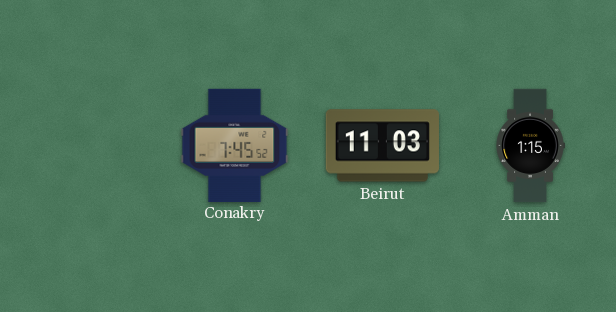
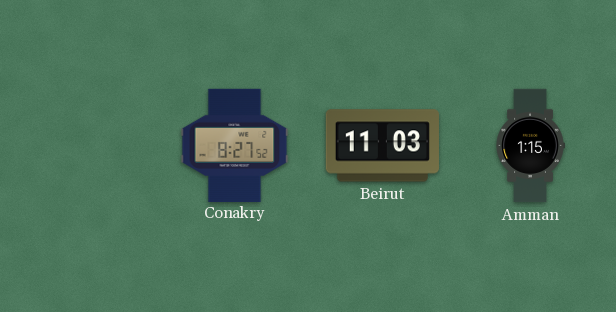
Conakry: 7:45 -> 8:27
